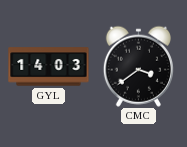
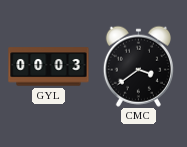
GYL: 14:03 -> 00:03
